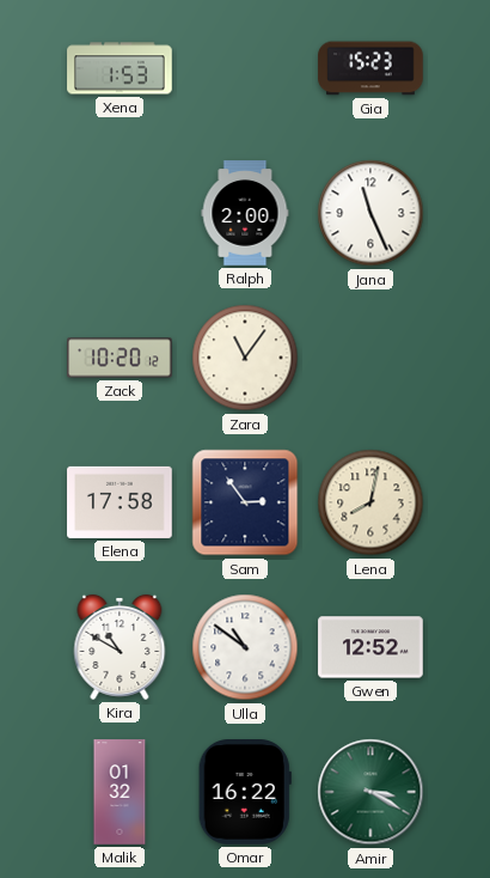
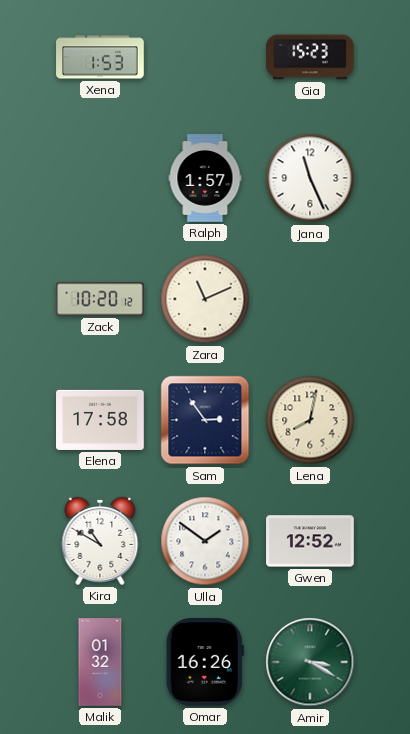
Ralph: 2:00 -> 1:57
Zara: 11:06 -> 11:11
Ulla: 10:51 -> 1:51
Omar: 16:22 -> 16:26
